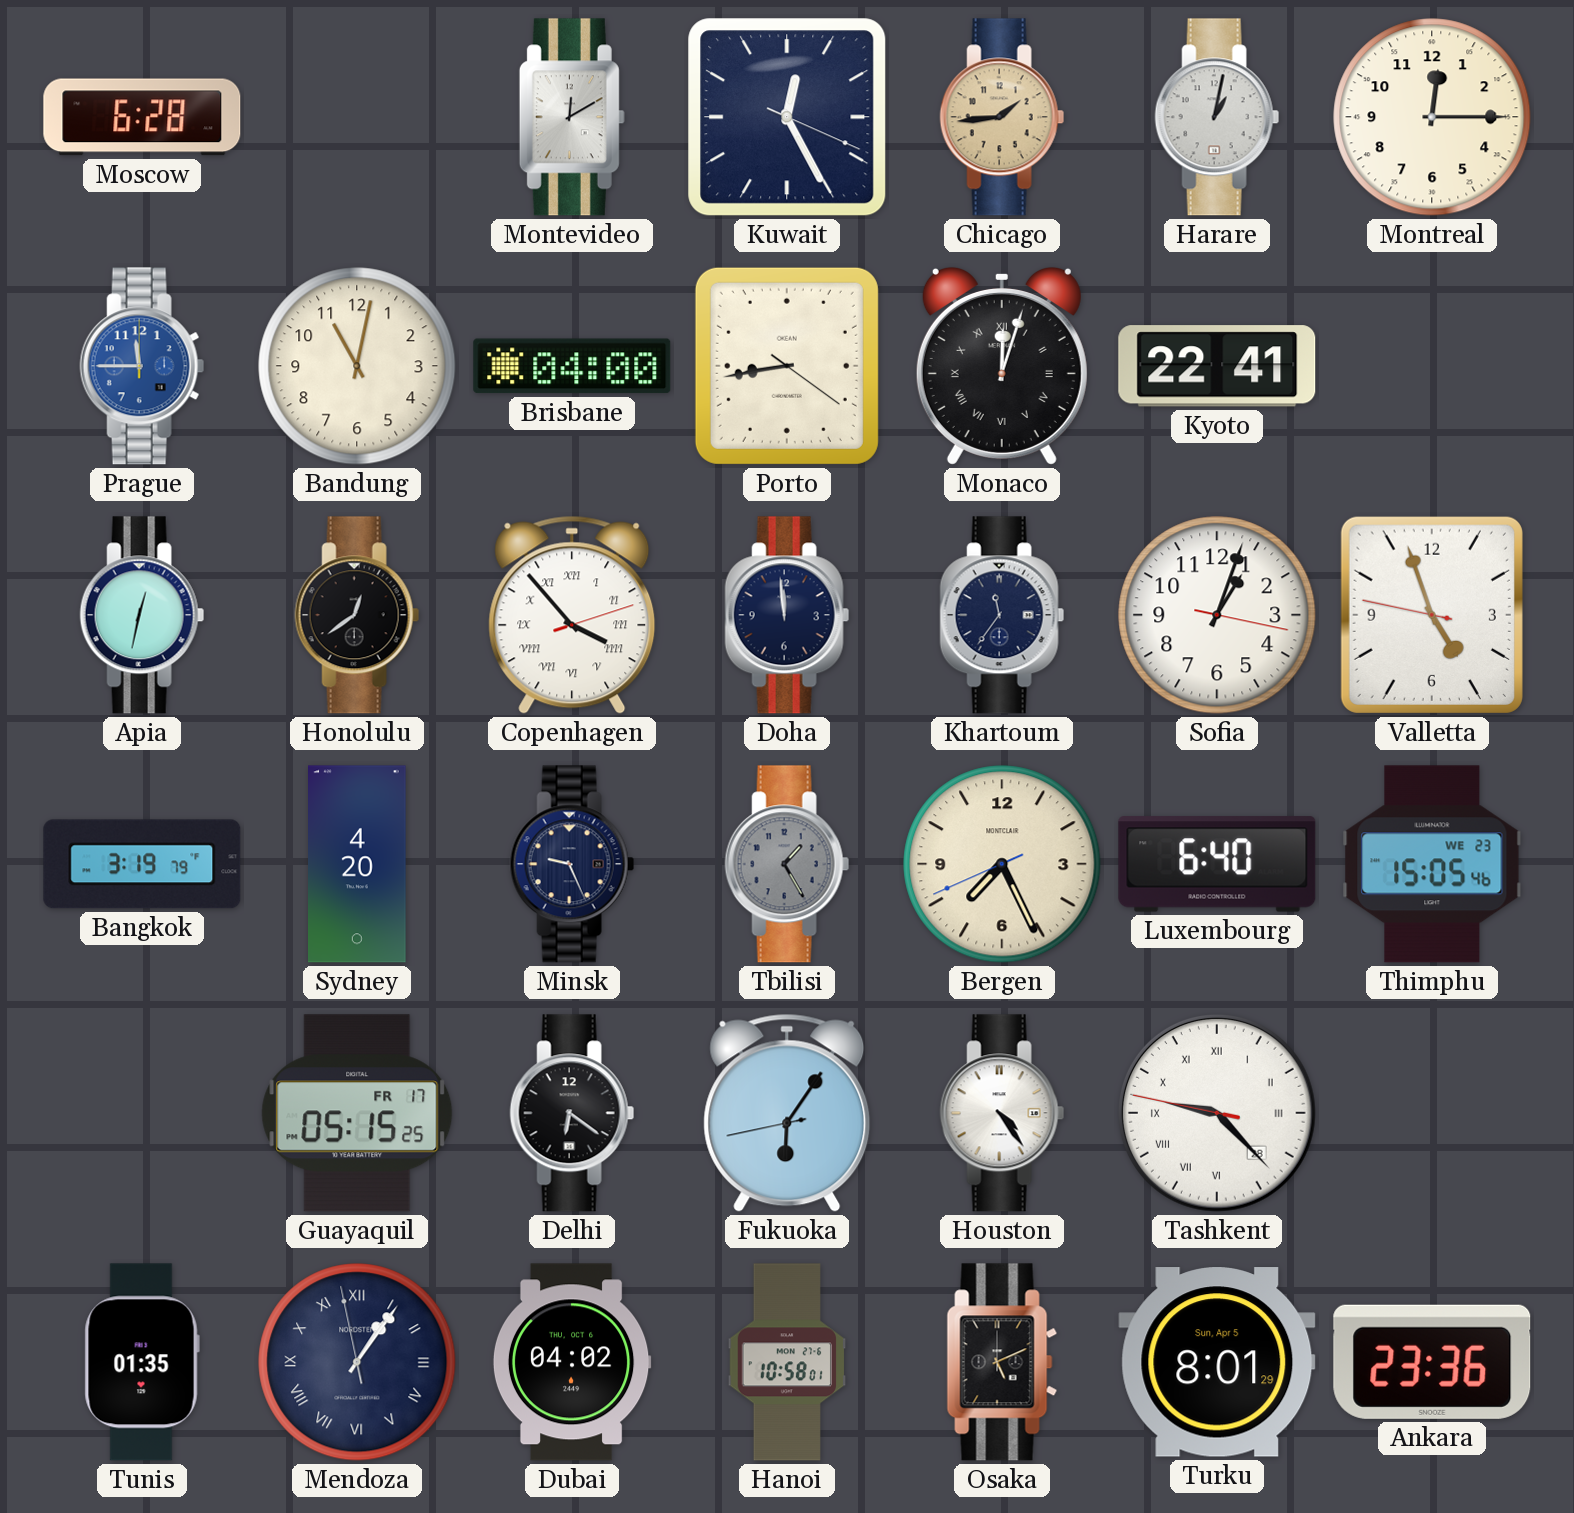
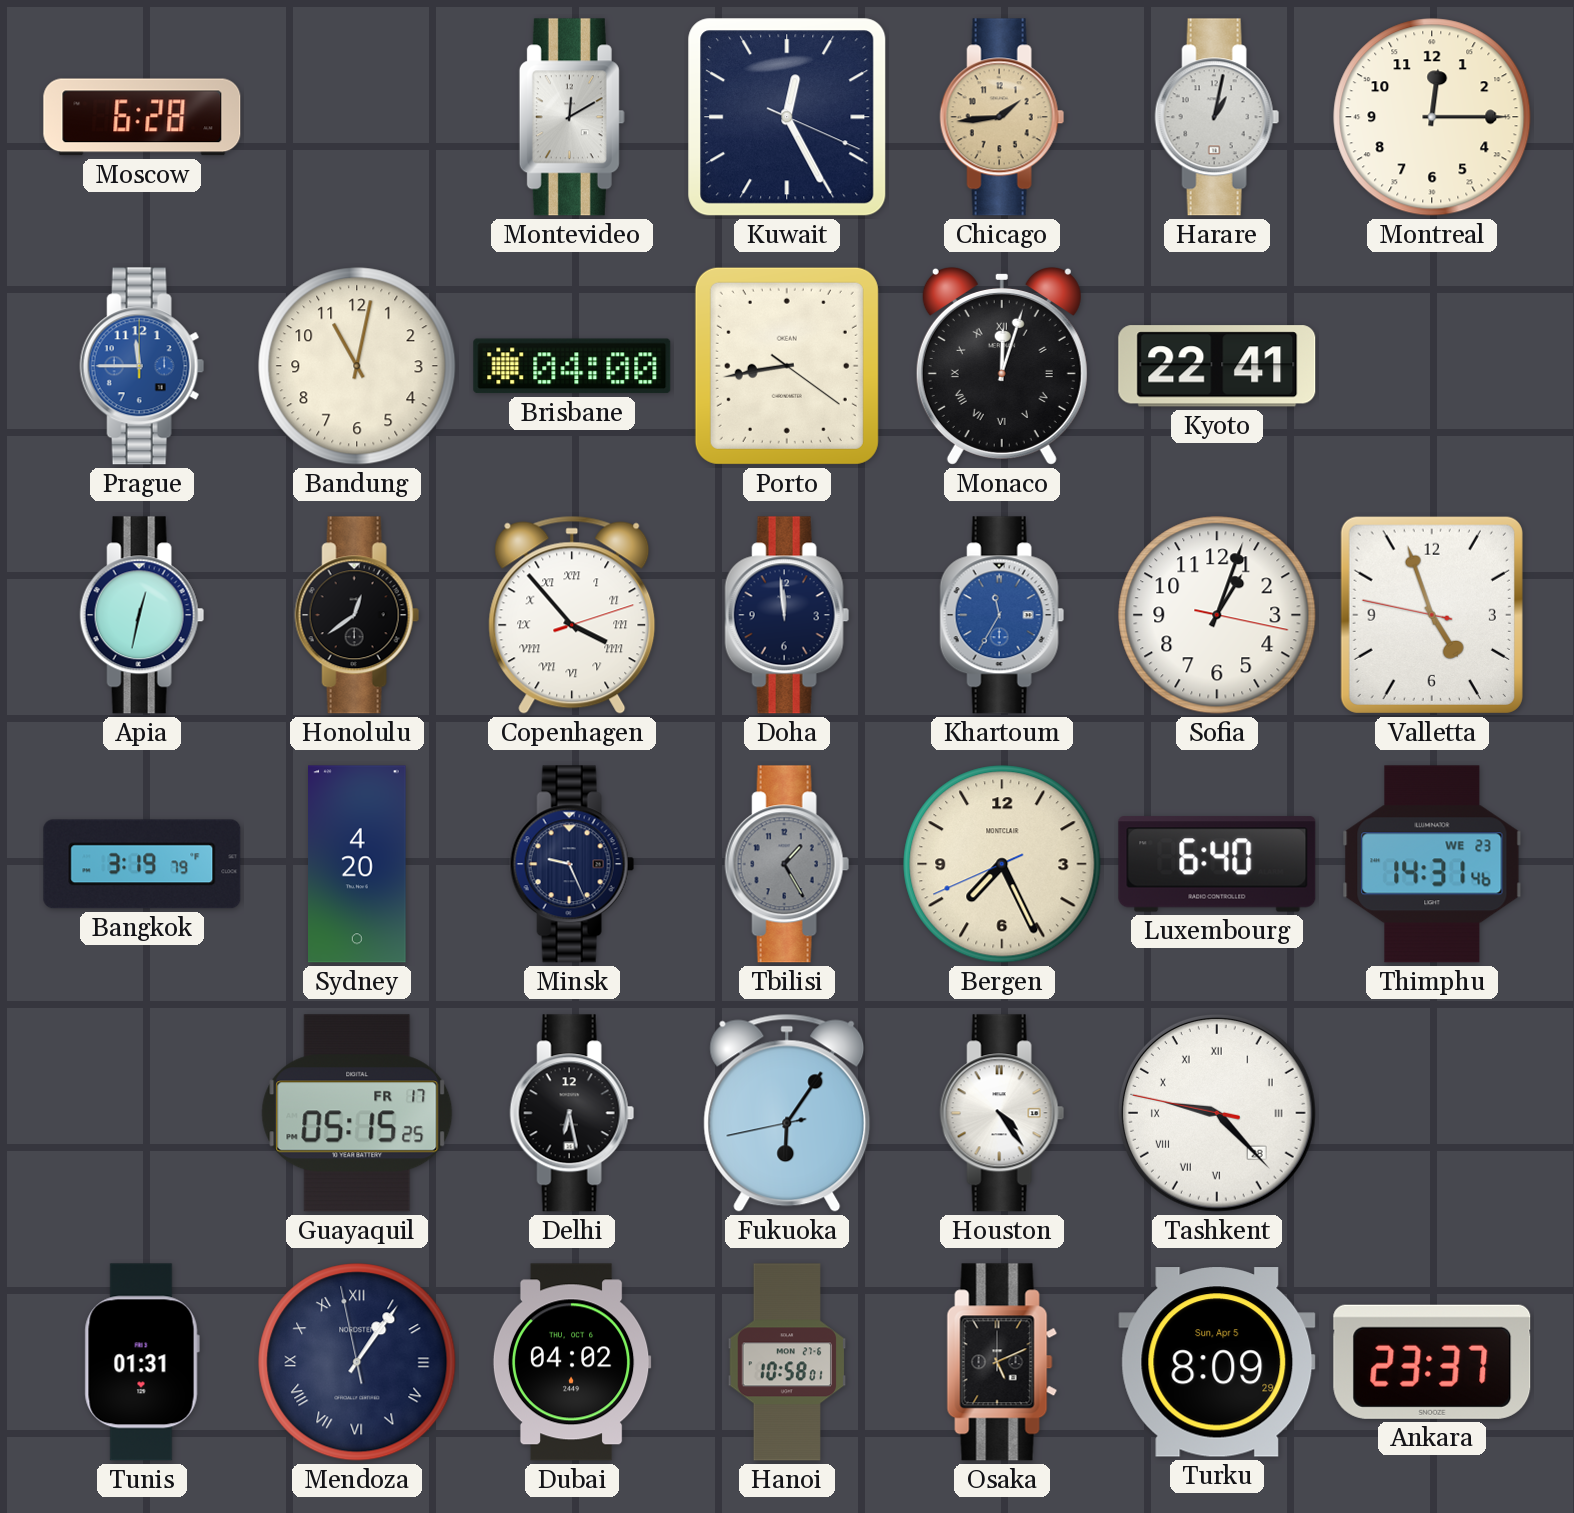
Khartoum: 11:36 -> 11:35
Khartoum dial: navy -> blue
Thimphu: 15:05 -> 14:31
Delhi: 6:21 -> 6:28
Tunis: 01:35 -> 01:31
Turku: 8:01 -> 8:09
Ankara: 23:36 -> 23:37
